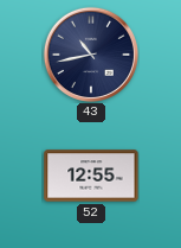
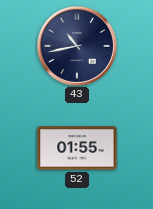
52: 12:55 -> 01:55
